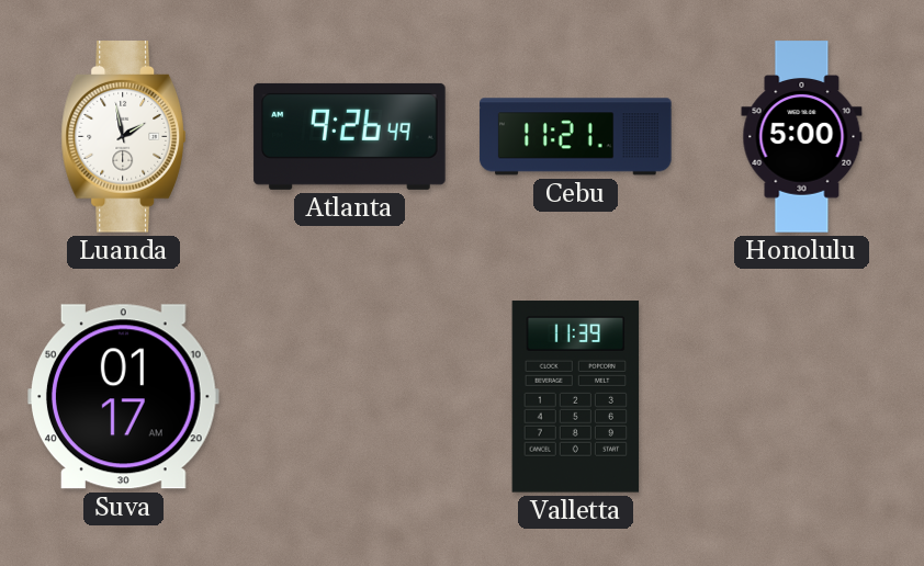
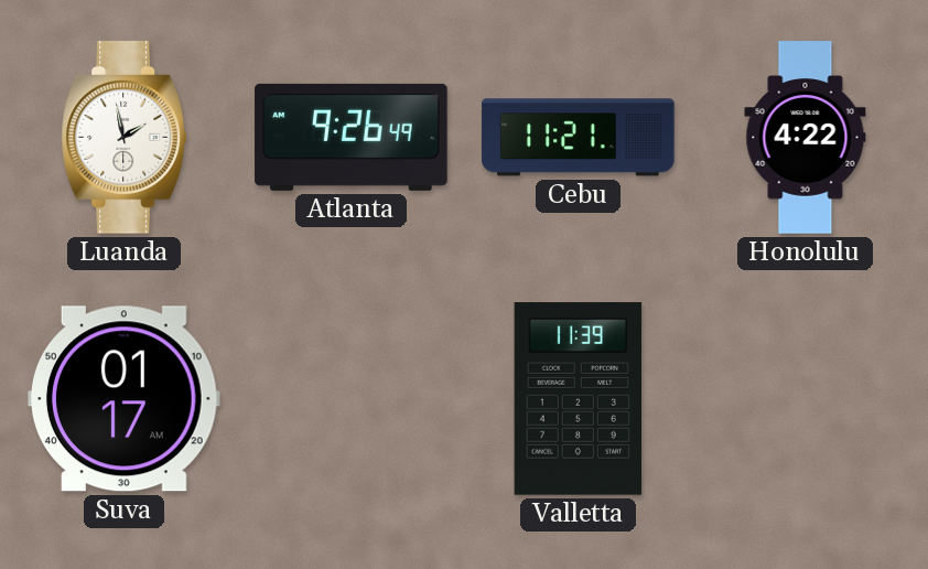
Honolulu: 5:00 -> 4:22
